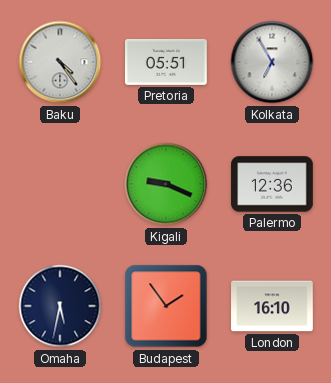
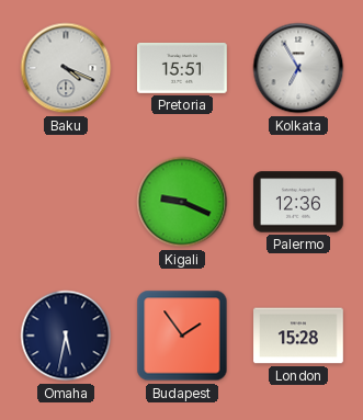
Baku: 4:24 -> 4:19
Pretoria: 05:51 -> 15:51
London: 16:10 -> 15:28
